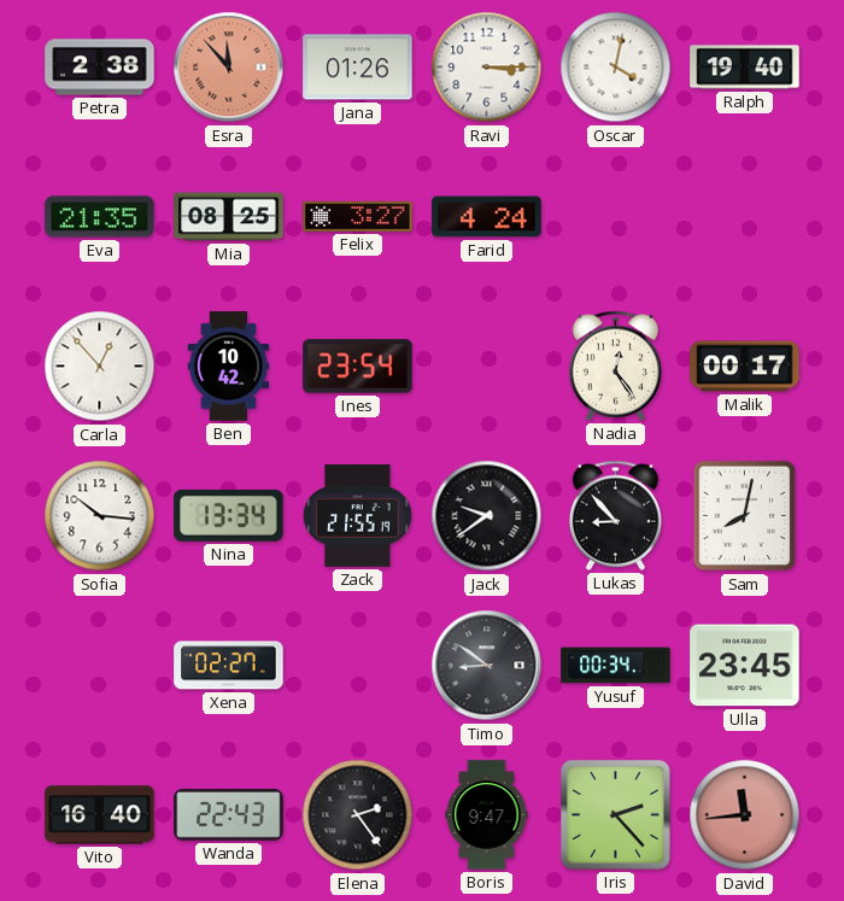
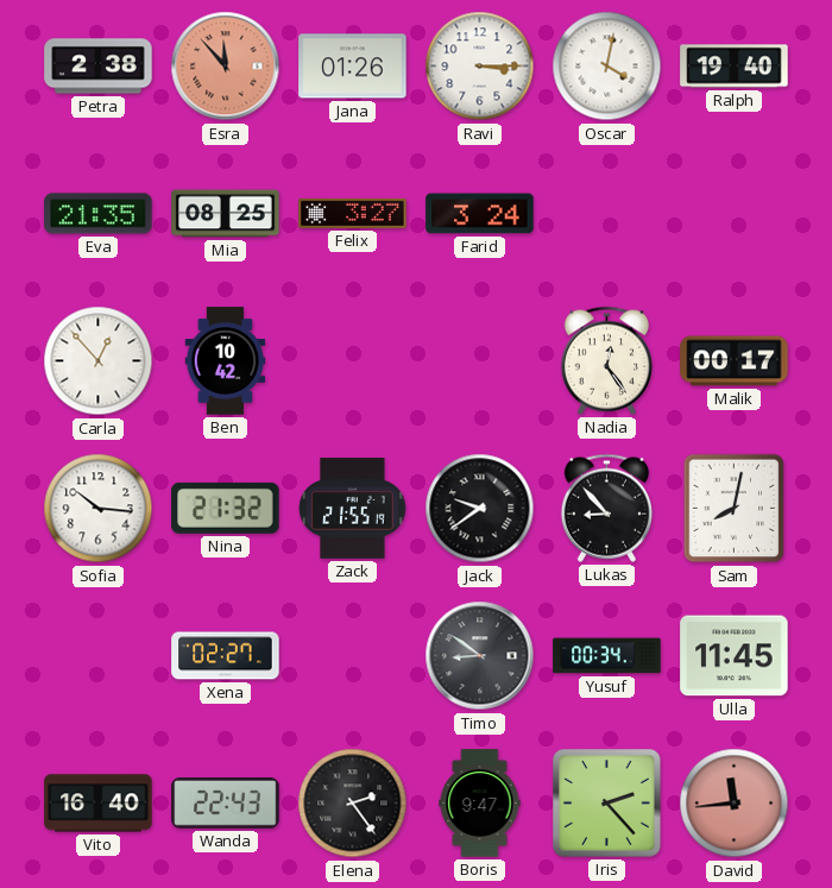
Farid: 4:24 -> 3:24
Ines: 23:54 -> none
Nina: 13:34 -> 21:32
Ulla: 23:45 -> 11:45
